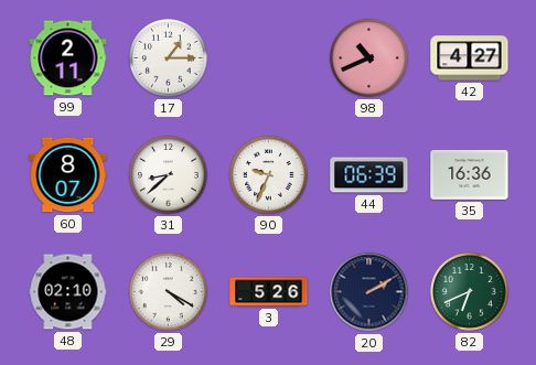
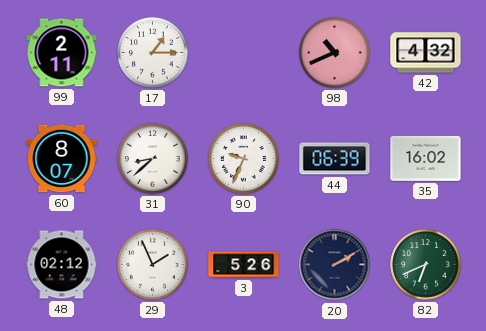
42: 4:27 -> 4:32
35: 16:36 -> 16:02
48: 02:10 -> 02:12
29: 4:20 -> 1:56
